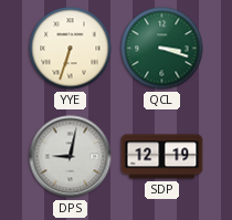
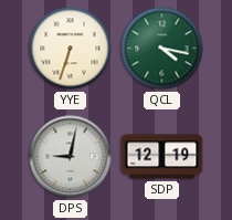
QCL: 3:18 -> 4:17
